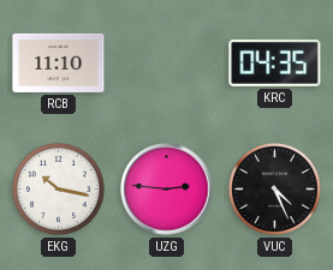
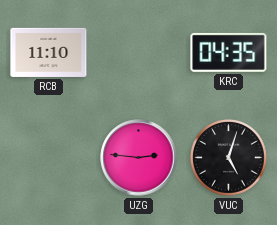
EKG: 10:17 -> none
VUC: 4:26 -> 5:03
